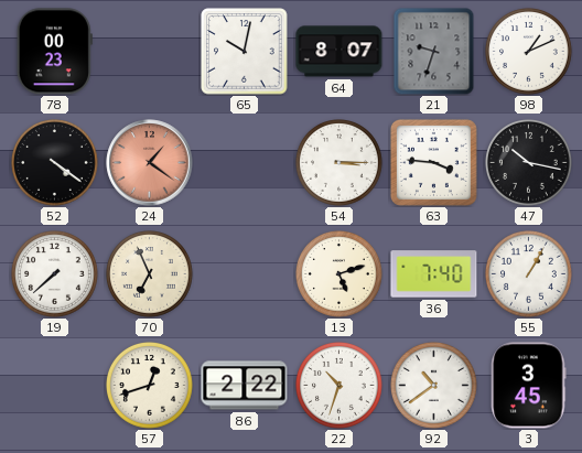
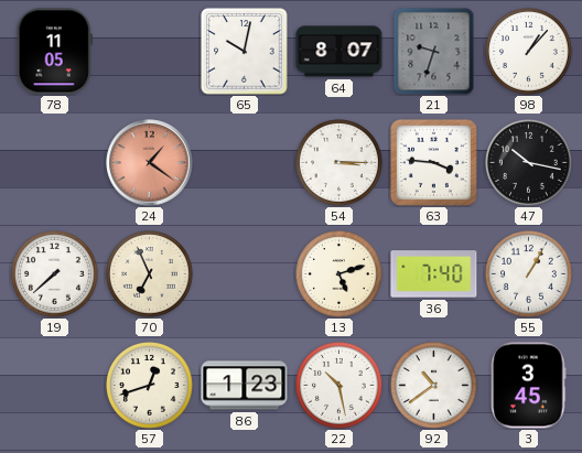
78: 00:23 -> 11:05
98: 1:11 -> 1:07
52: 4:21 -> none
86: 2:22 -> 1:23
22: 10:33 -> 10:28
